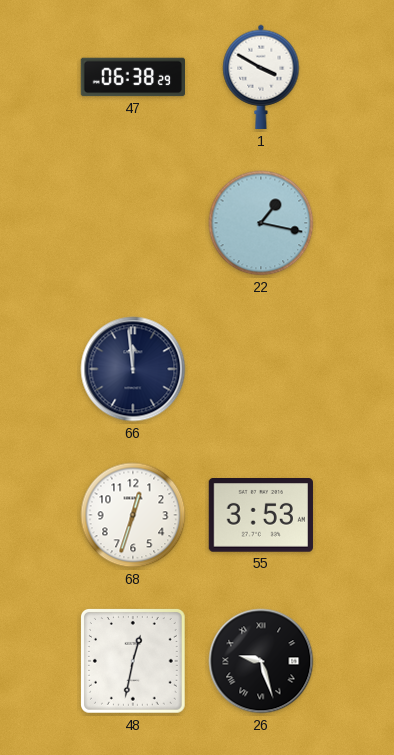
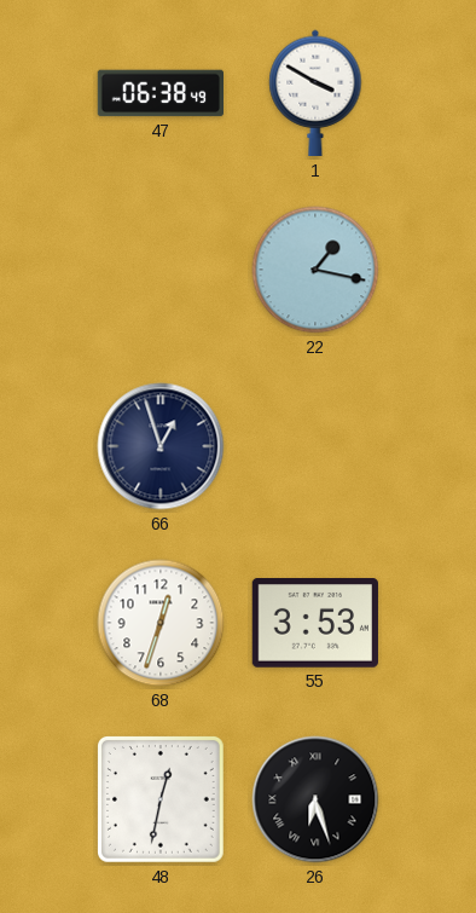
47: 06:38:29 -> 06:38:49
66: 11:59 -> 12:57
26: 9:27 -> 6:27
